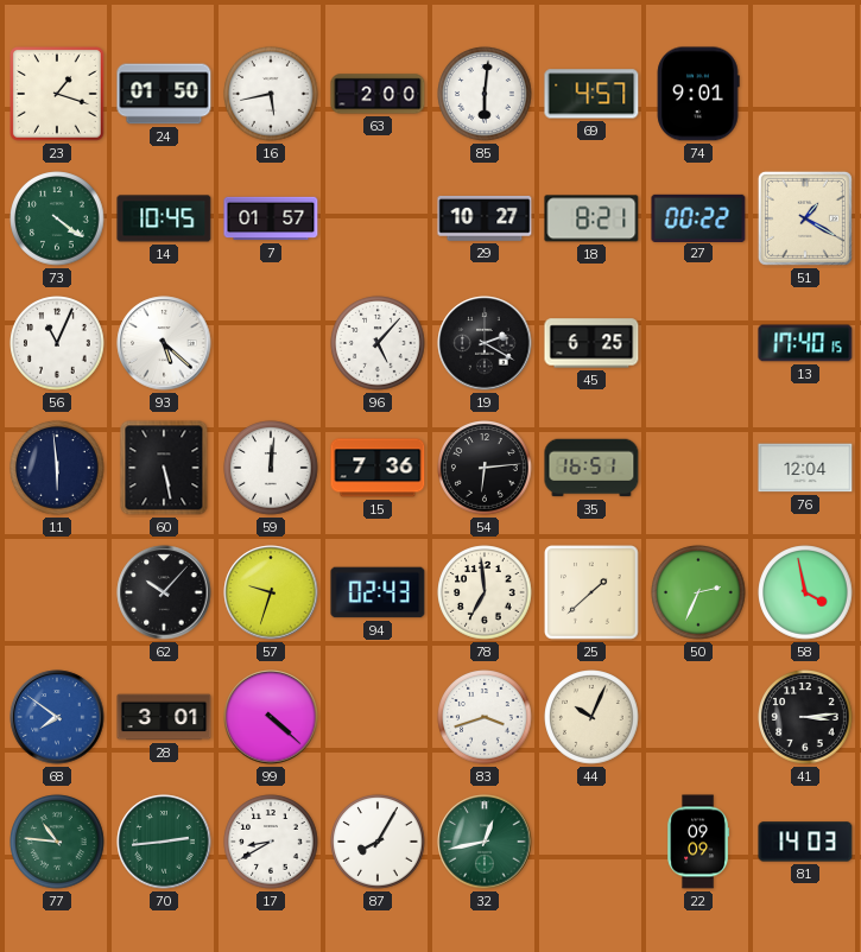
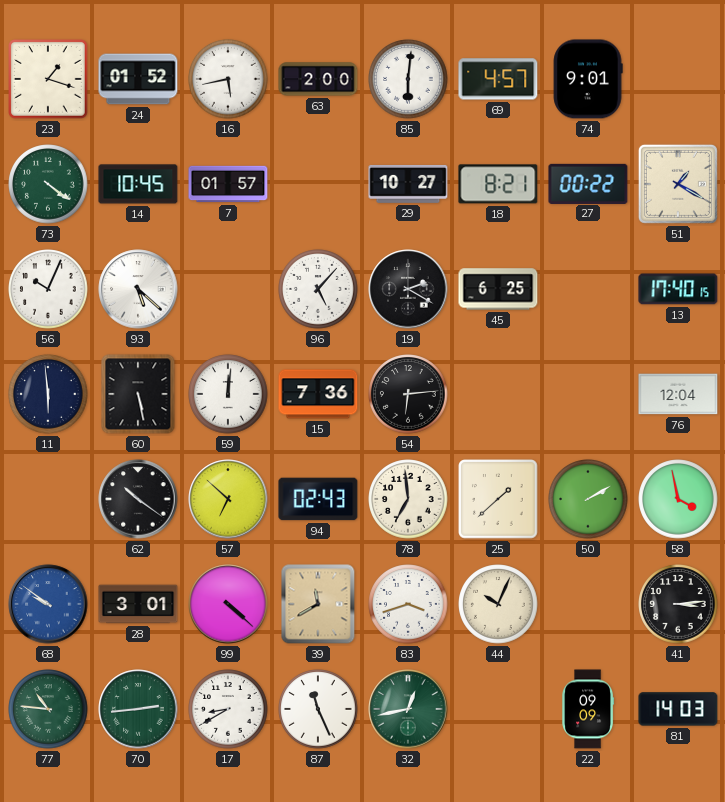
24: 01:50 -> 01:52
56: 11:04 -> 10:04
35: 16:51 -> none
62: 10:07 -> 10:21
57: 9:33 -> 6:52
50: 2:34 -> 2:10
68: 7:51 -> 9:51
39: none -> 11:40
87: 8:05 -> 11:26
